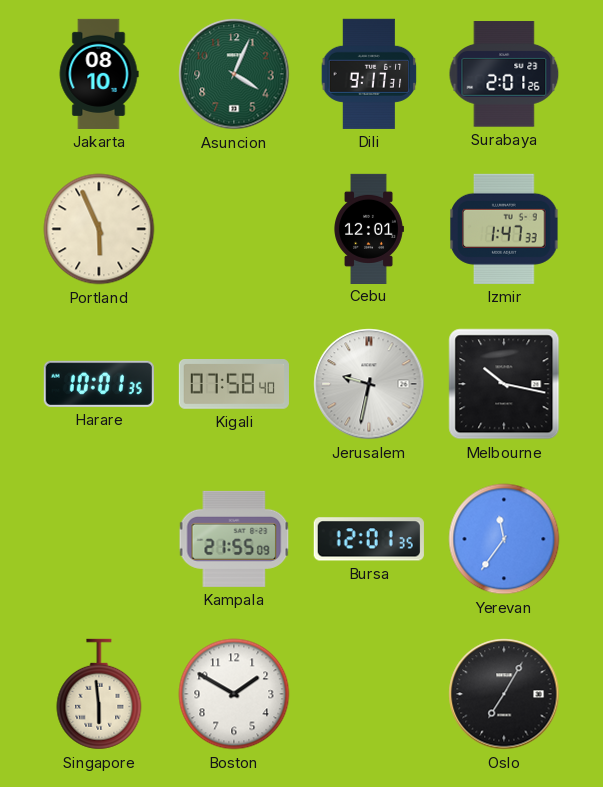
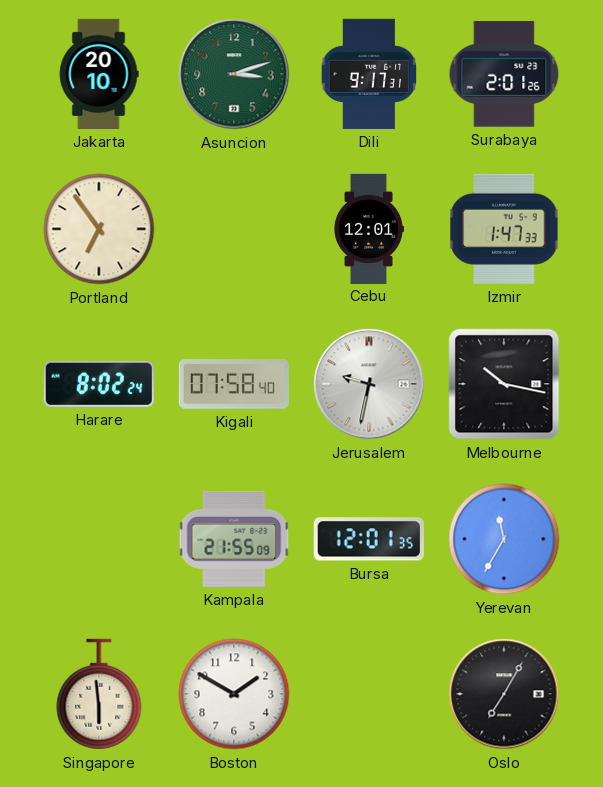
Jakarta: 08:10 -> 20:10
Asuncion: 4:04 -> 3:12
Portland: 5:56 -> 6:54
Harare: 10:01 -> 8:02
Yerevan: 11:36 -> 11:35
